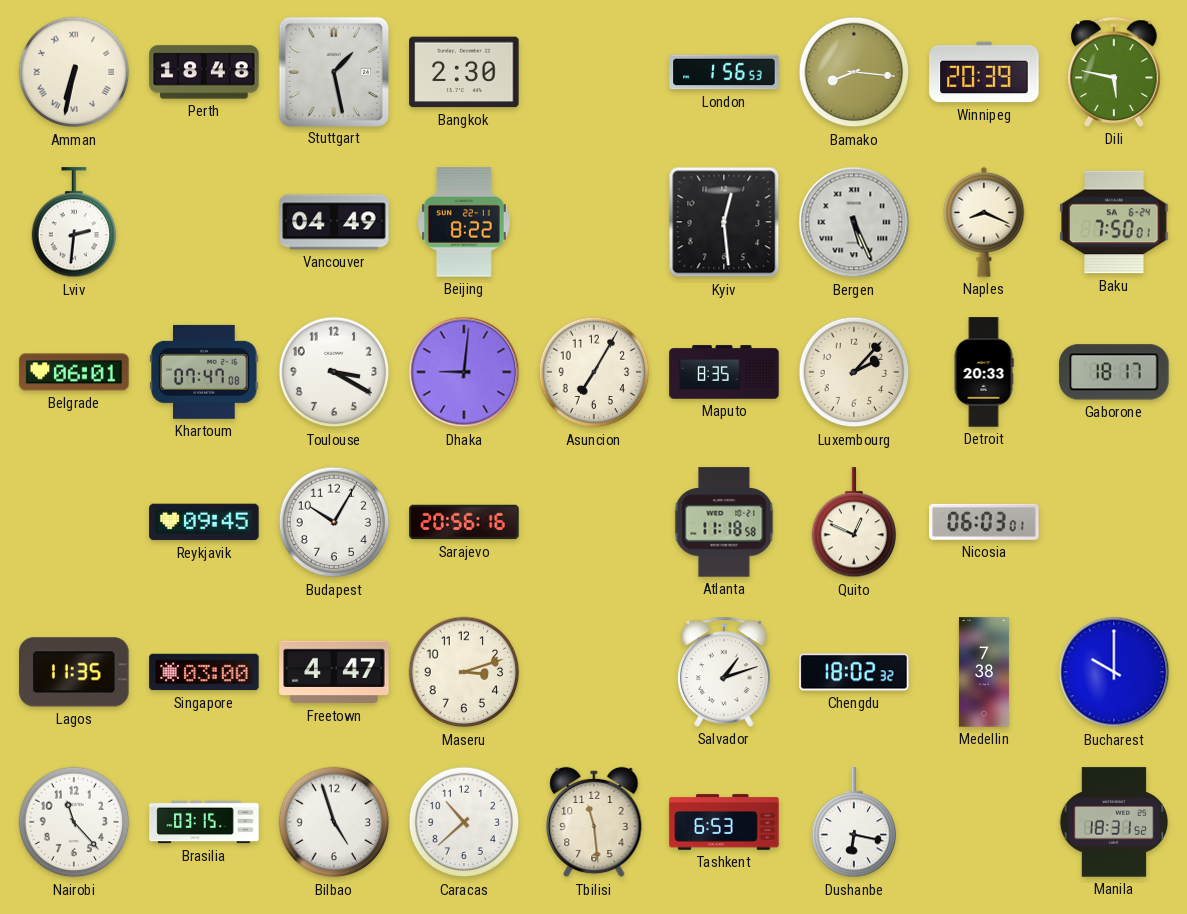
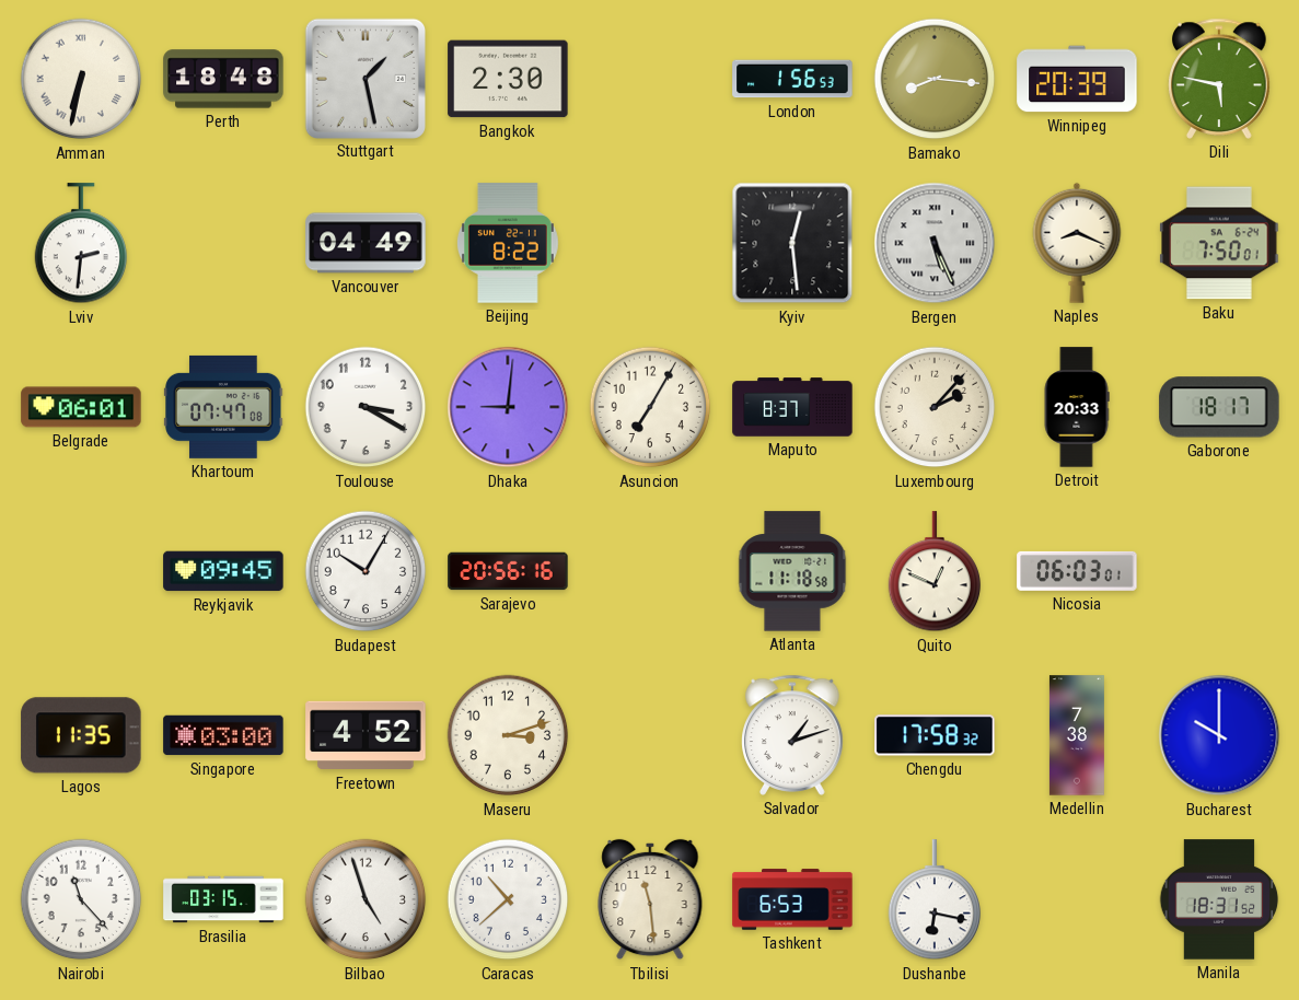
Maputo: 8:35 -> 8:37
Freetown: 4:47 -> 4:52
Chengdu: 18:02 -> 17:58
